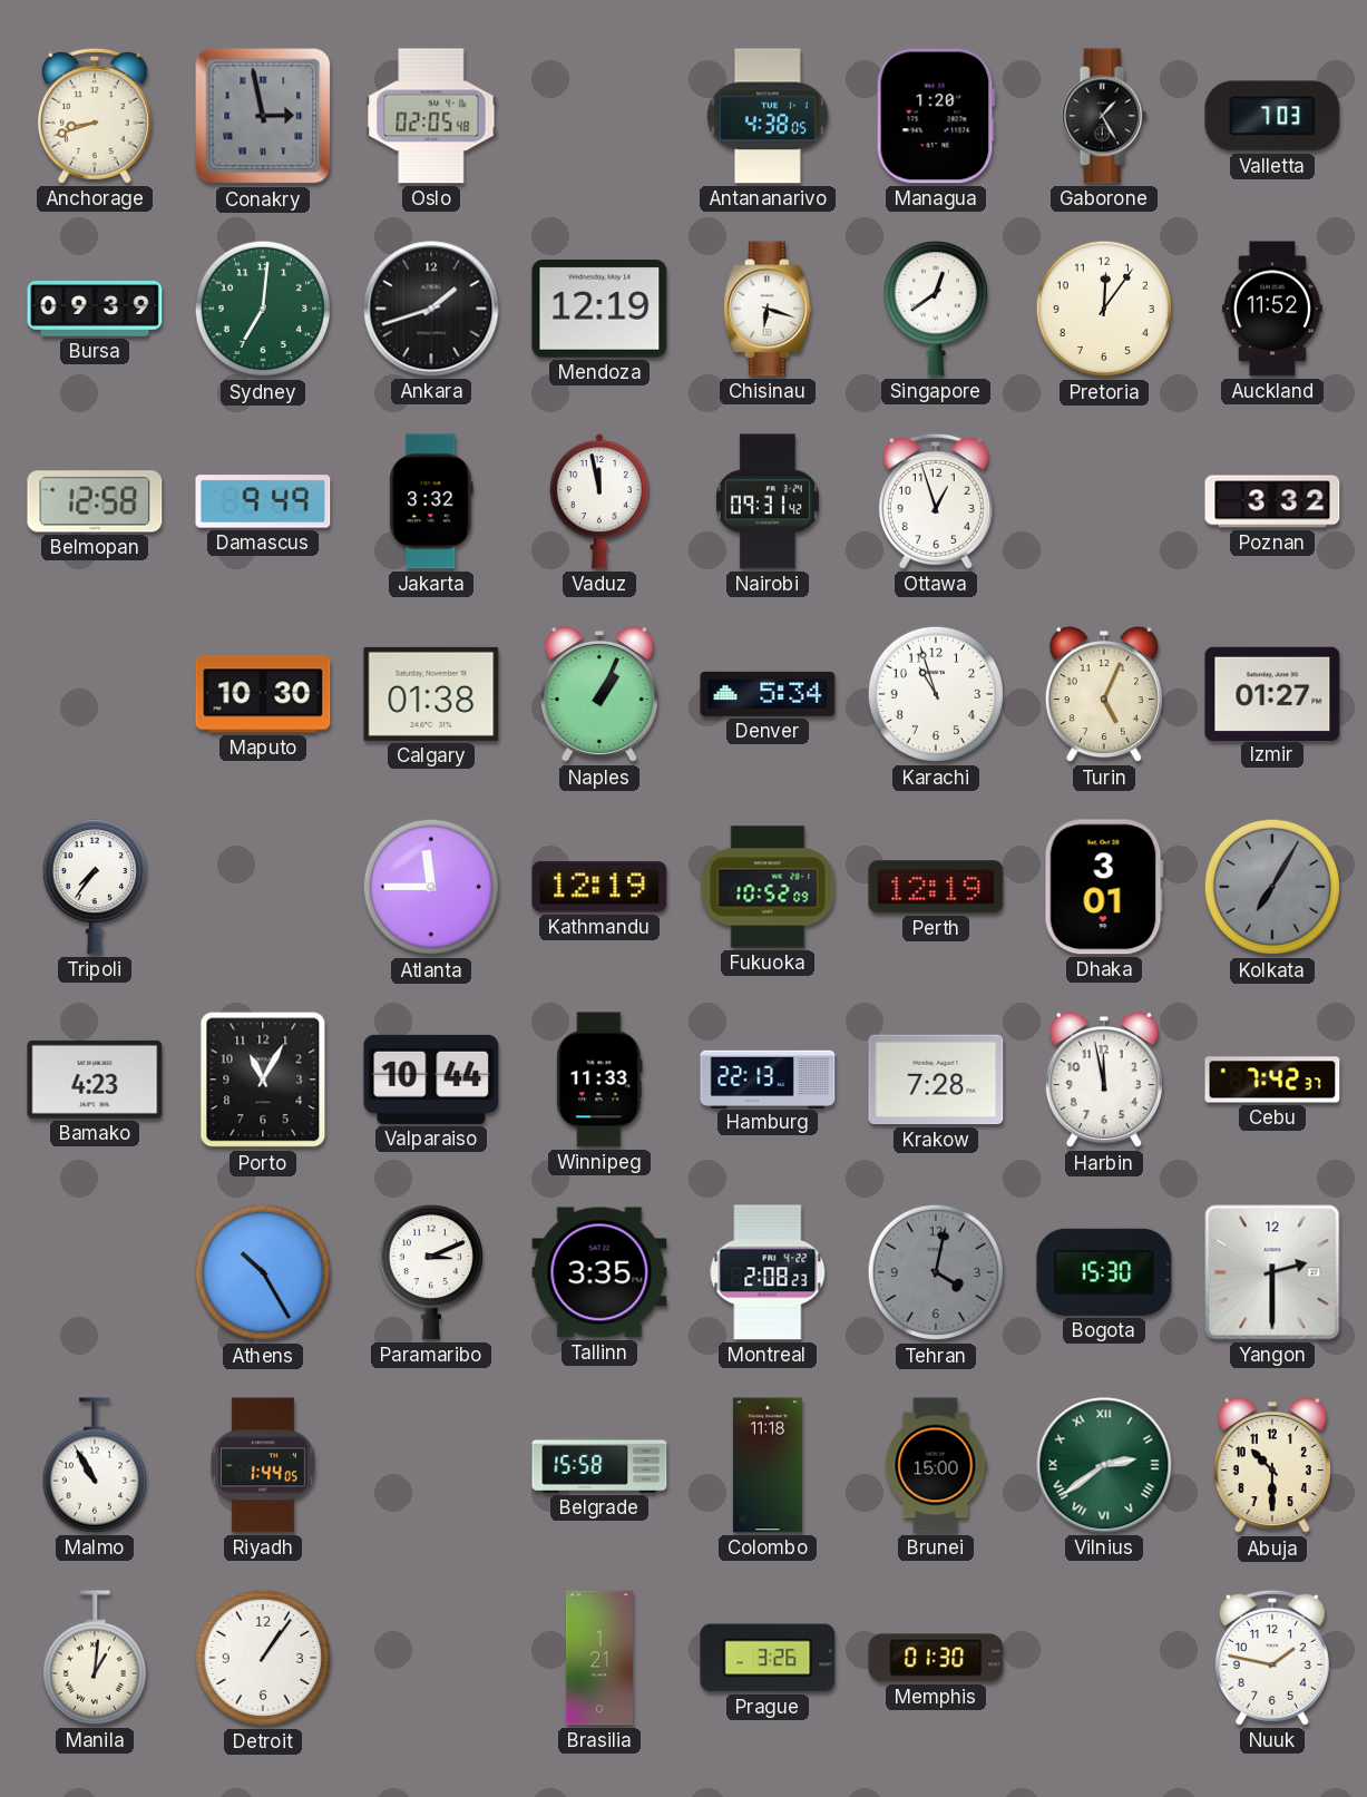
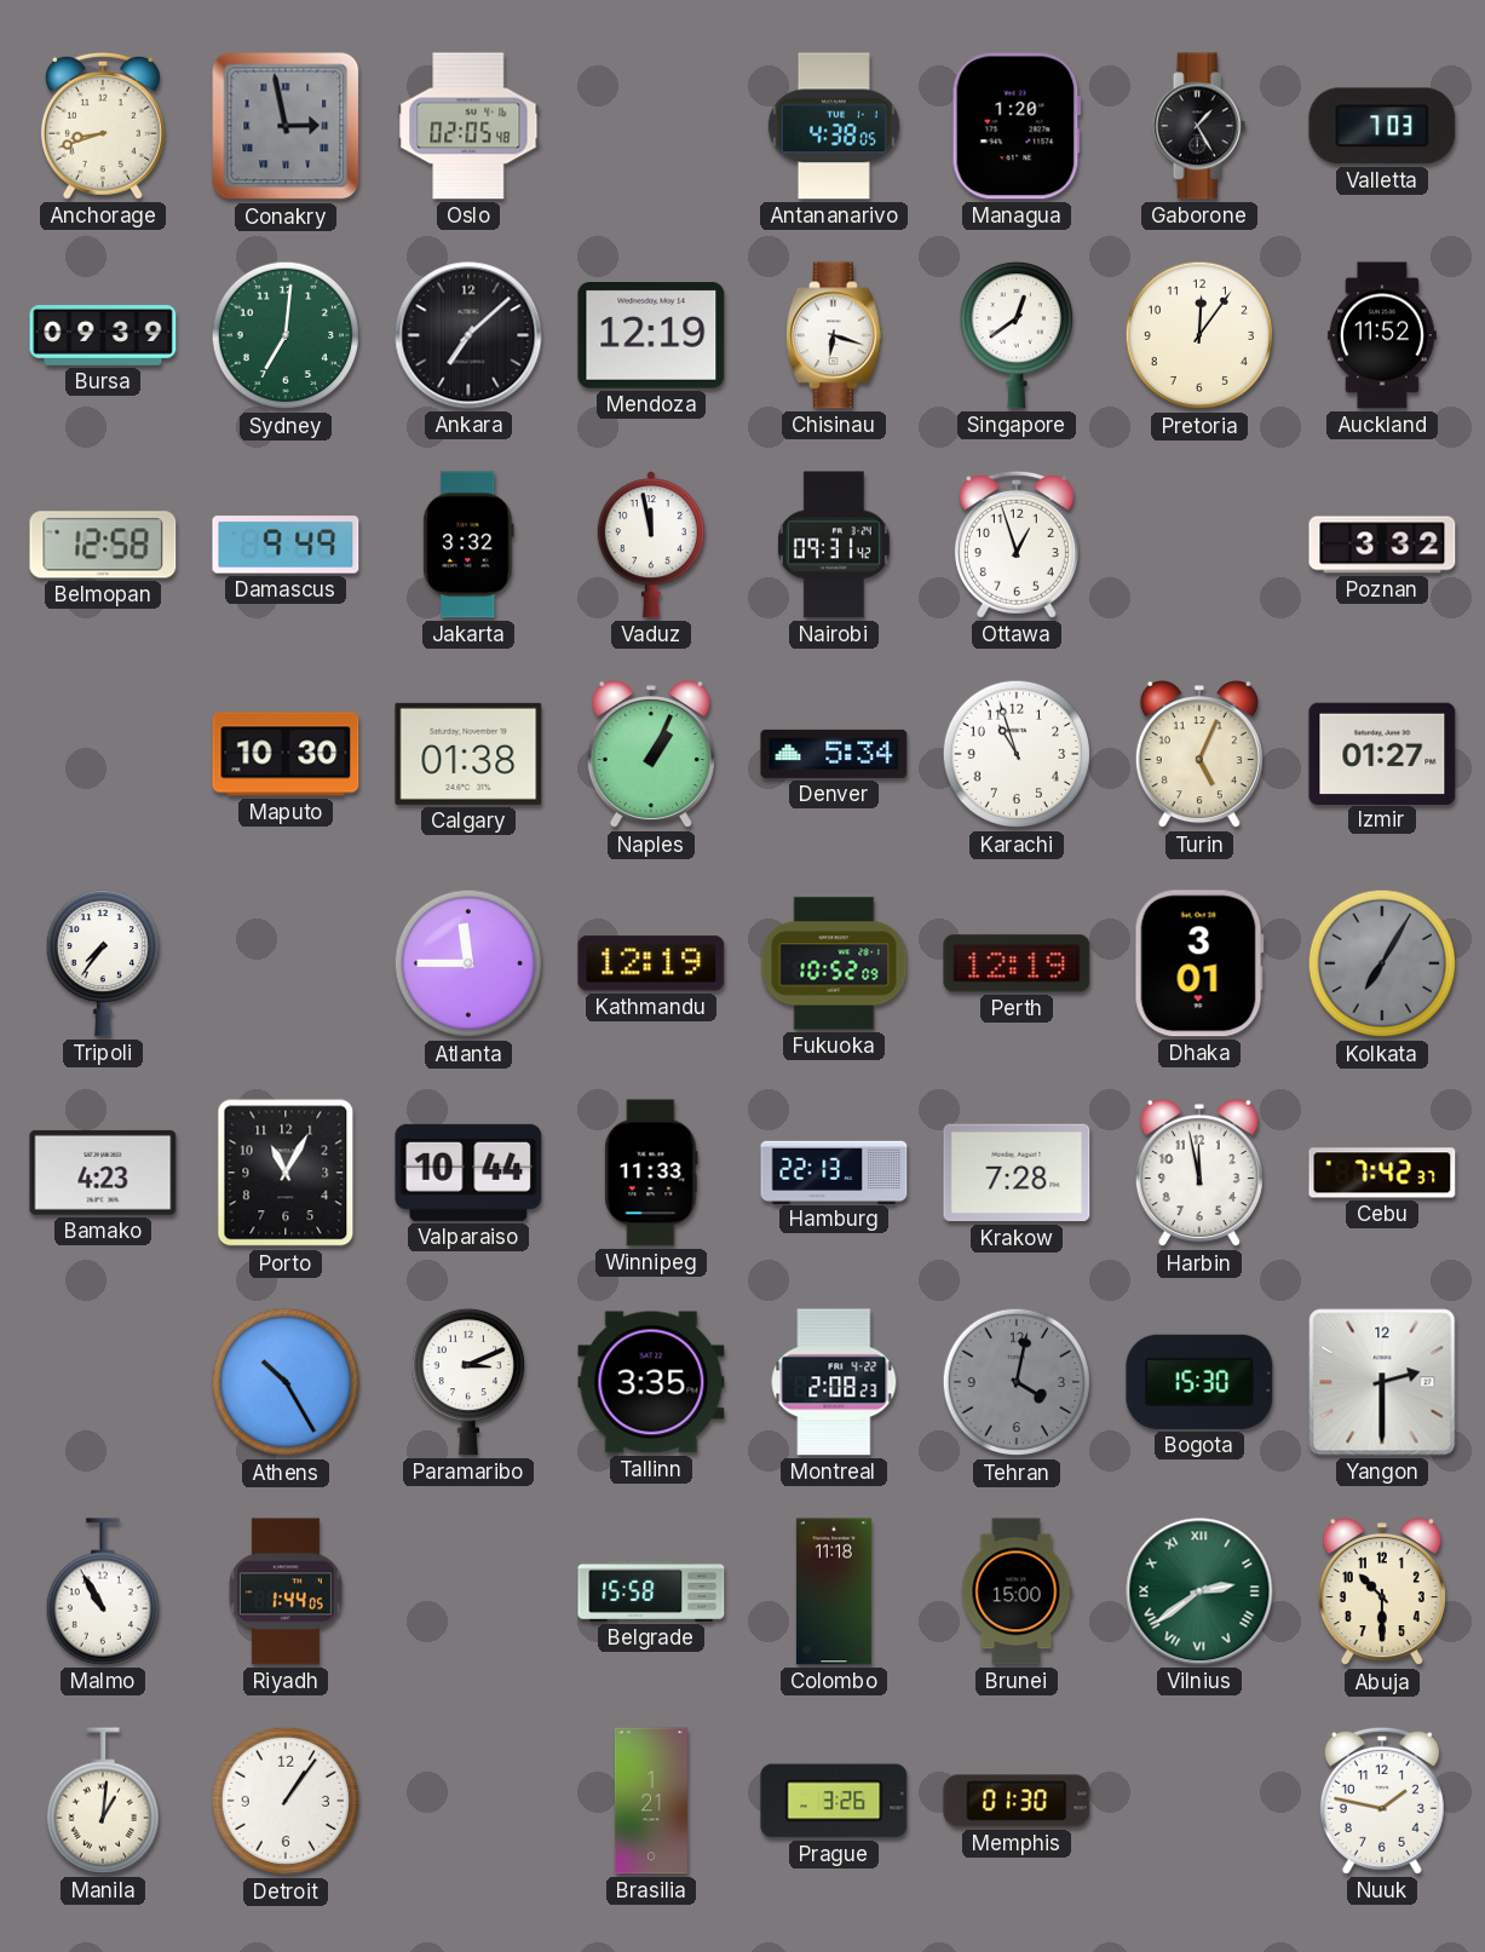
Ankara: 1:42 -> 7:08
